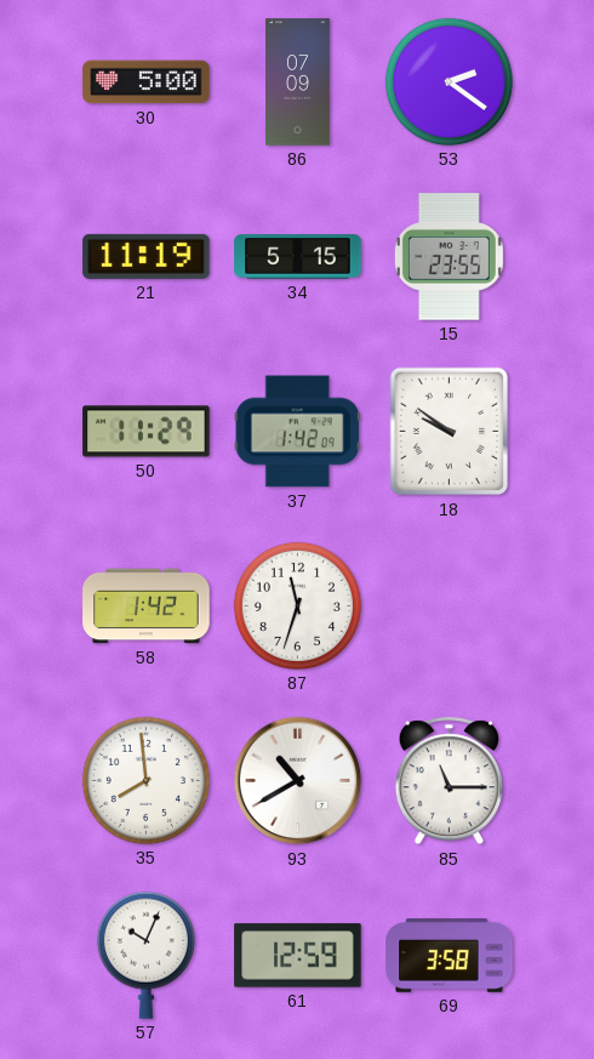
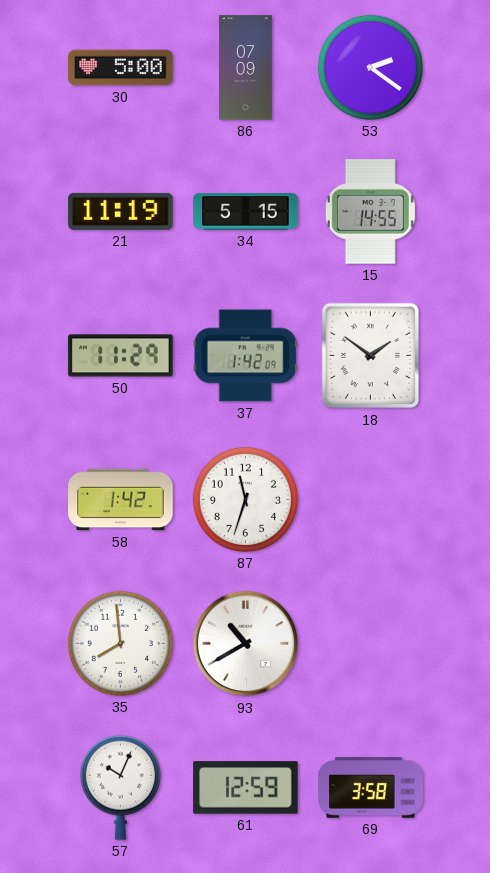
15: 23:55 -> 14:55
18: 9:51 -> 1:51
85: 11:15 -> none
